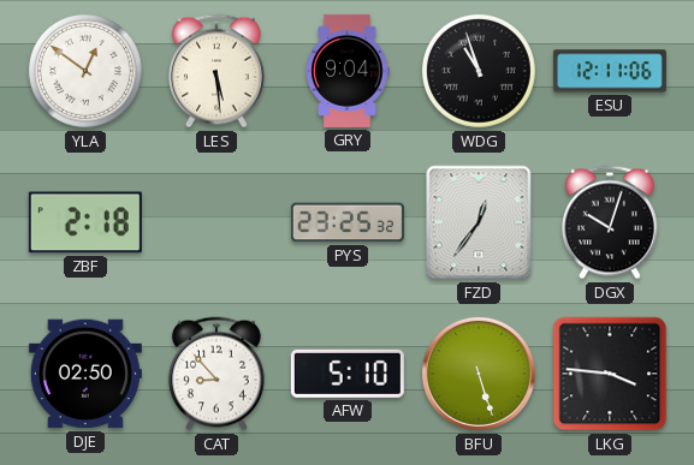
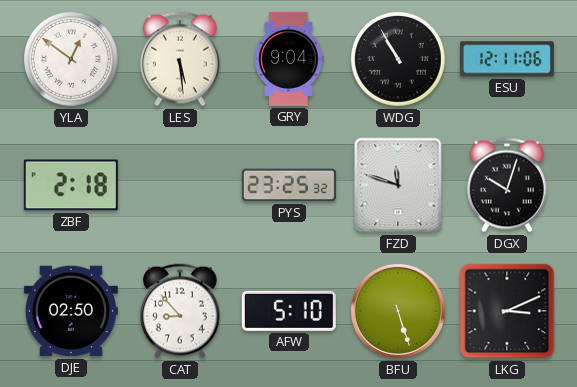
WDG: 10:57 -> 10:55
FZD: 12:36 -> 11:48
LKG: 3:46 -> 3:11
